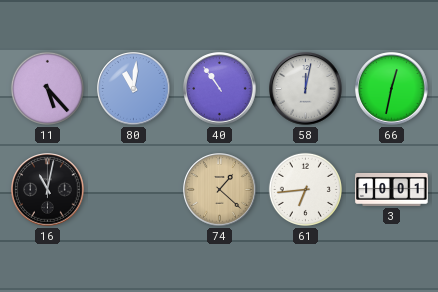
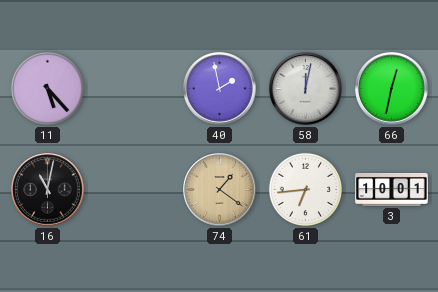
80: 11:01 -> none
40: 10:54 -> 1:58
74: 1:22 -> 1:21
